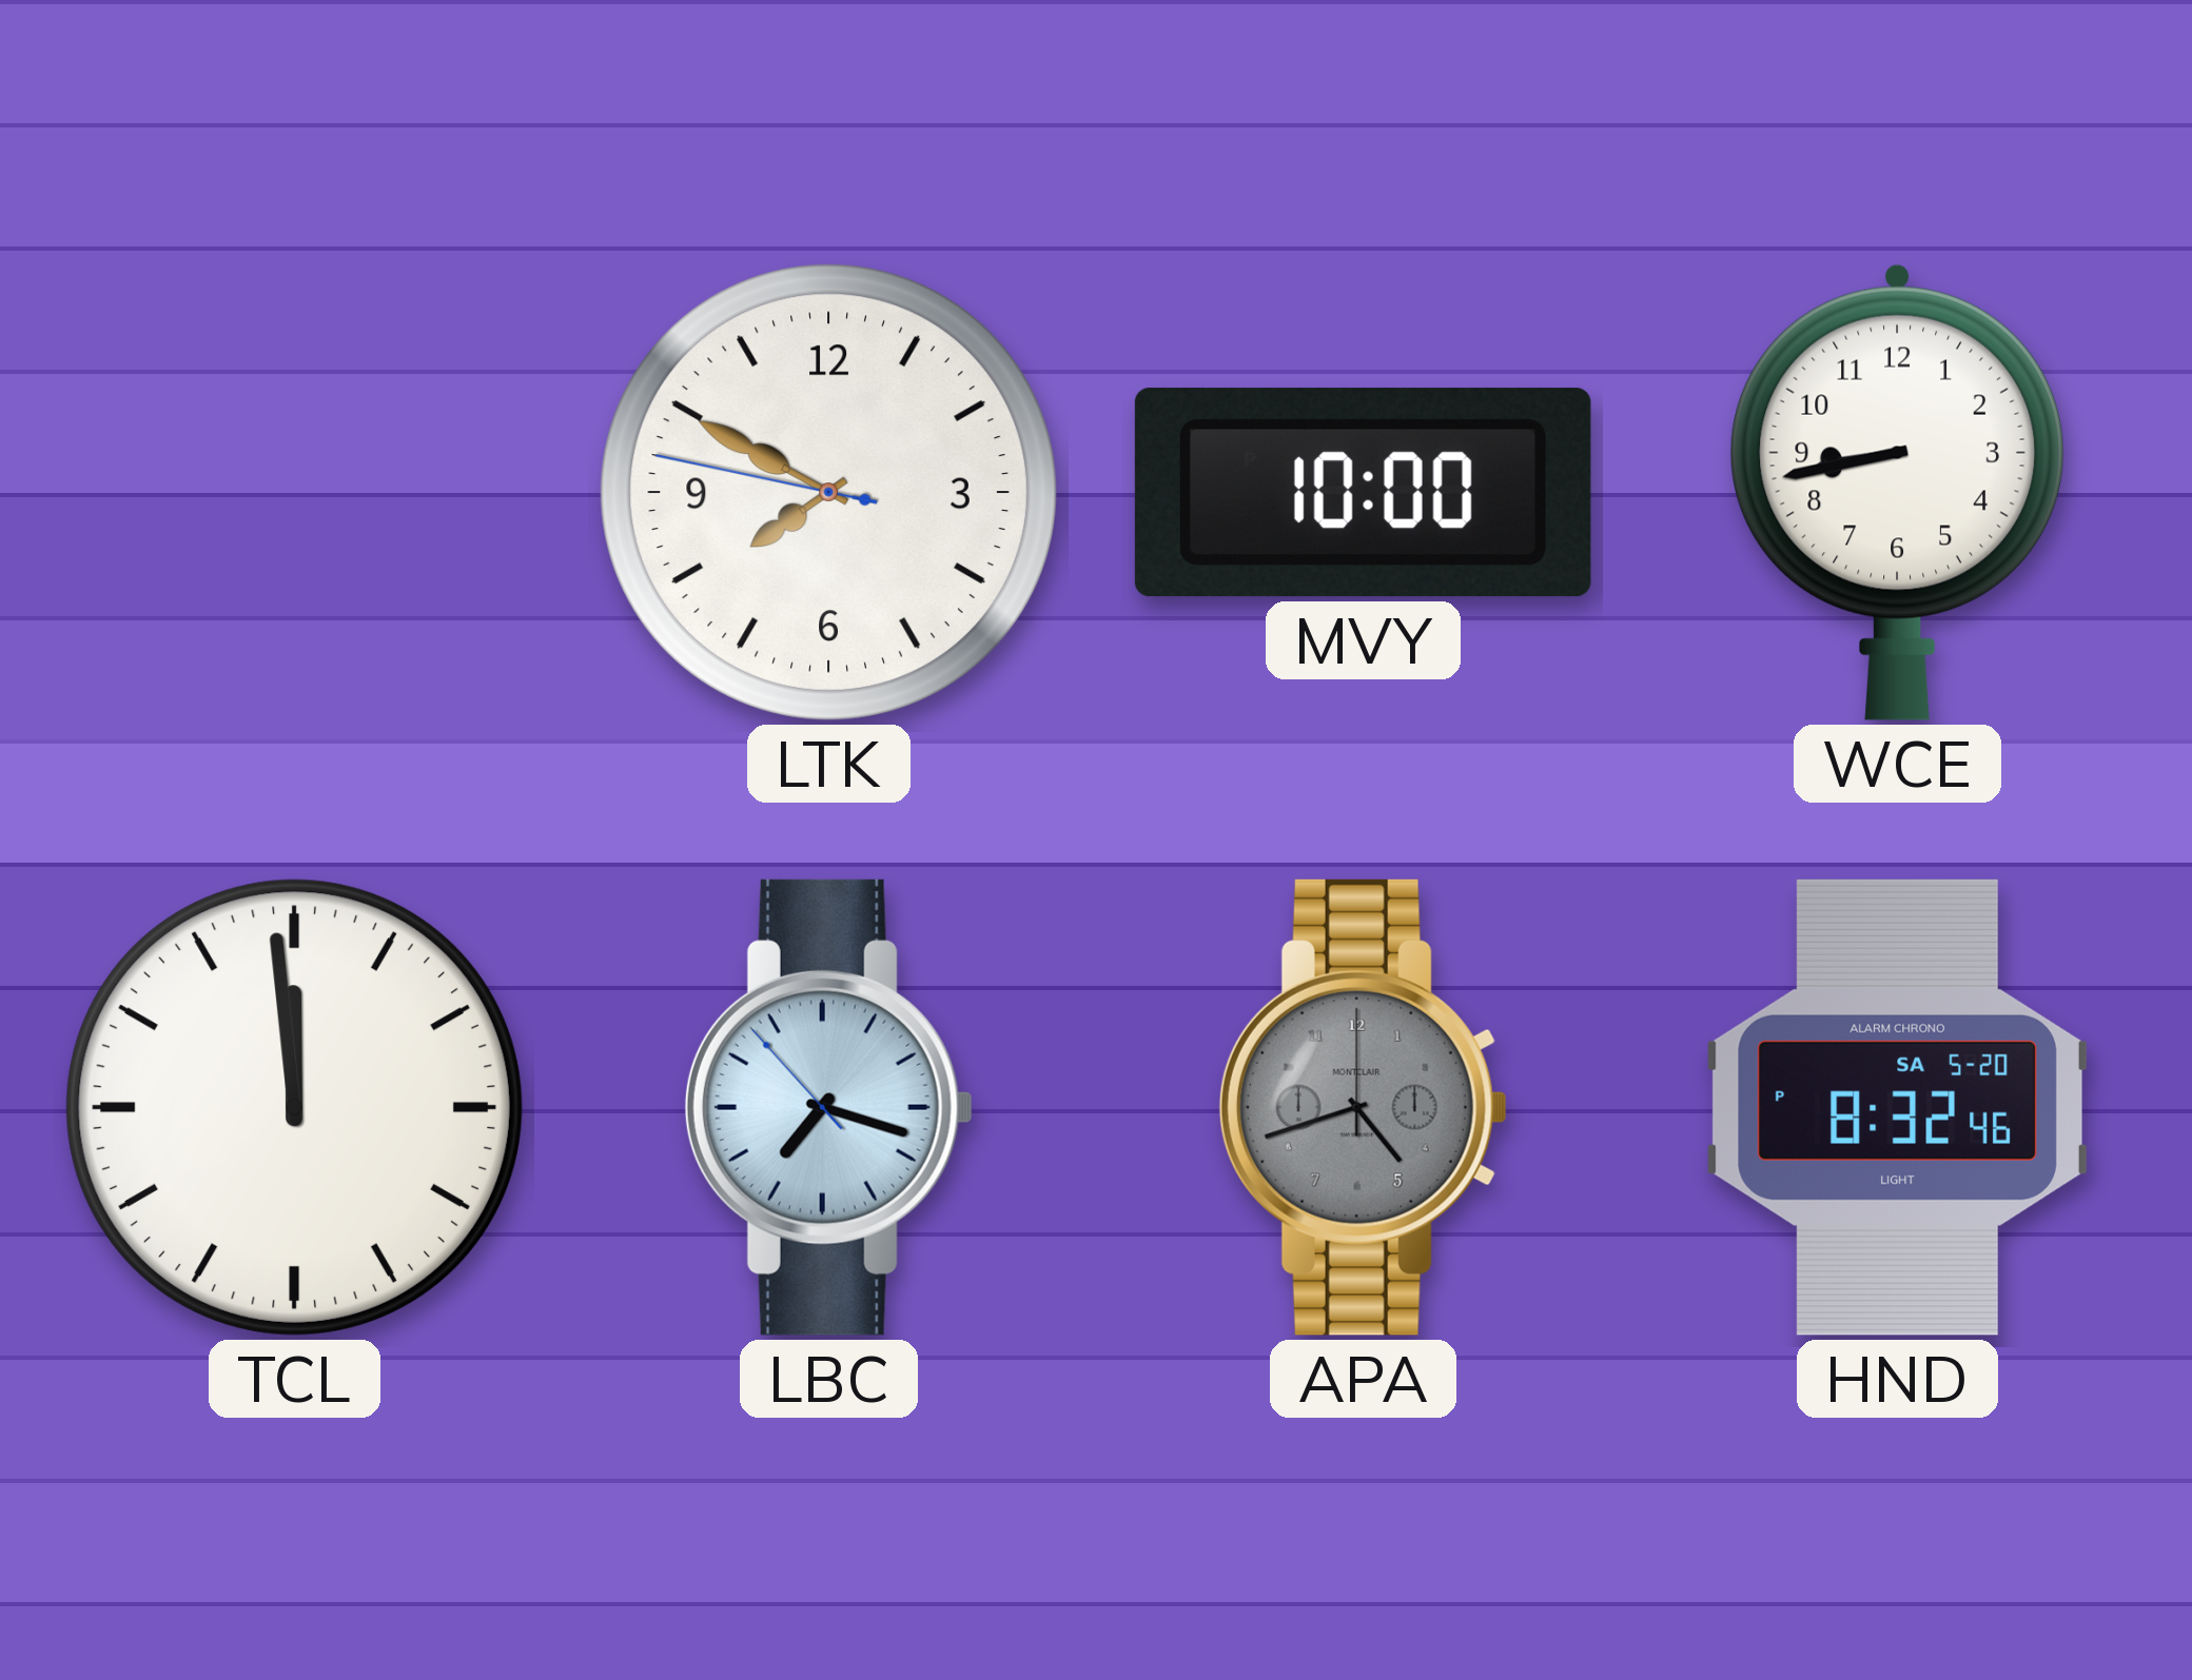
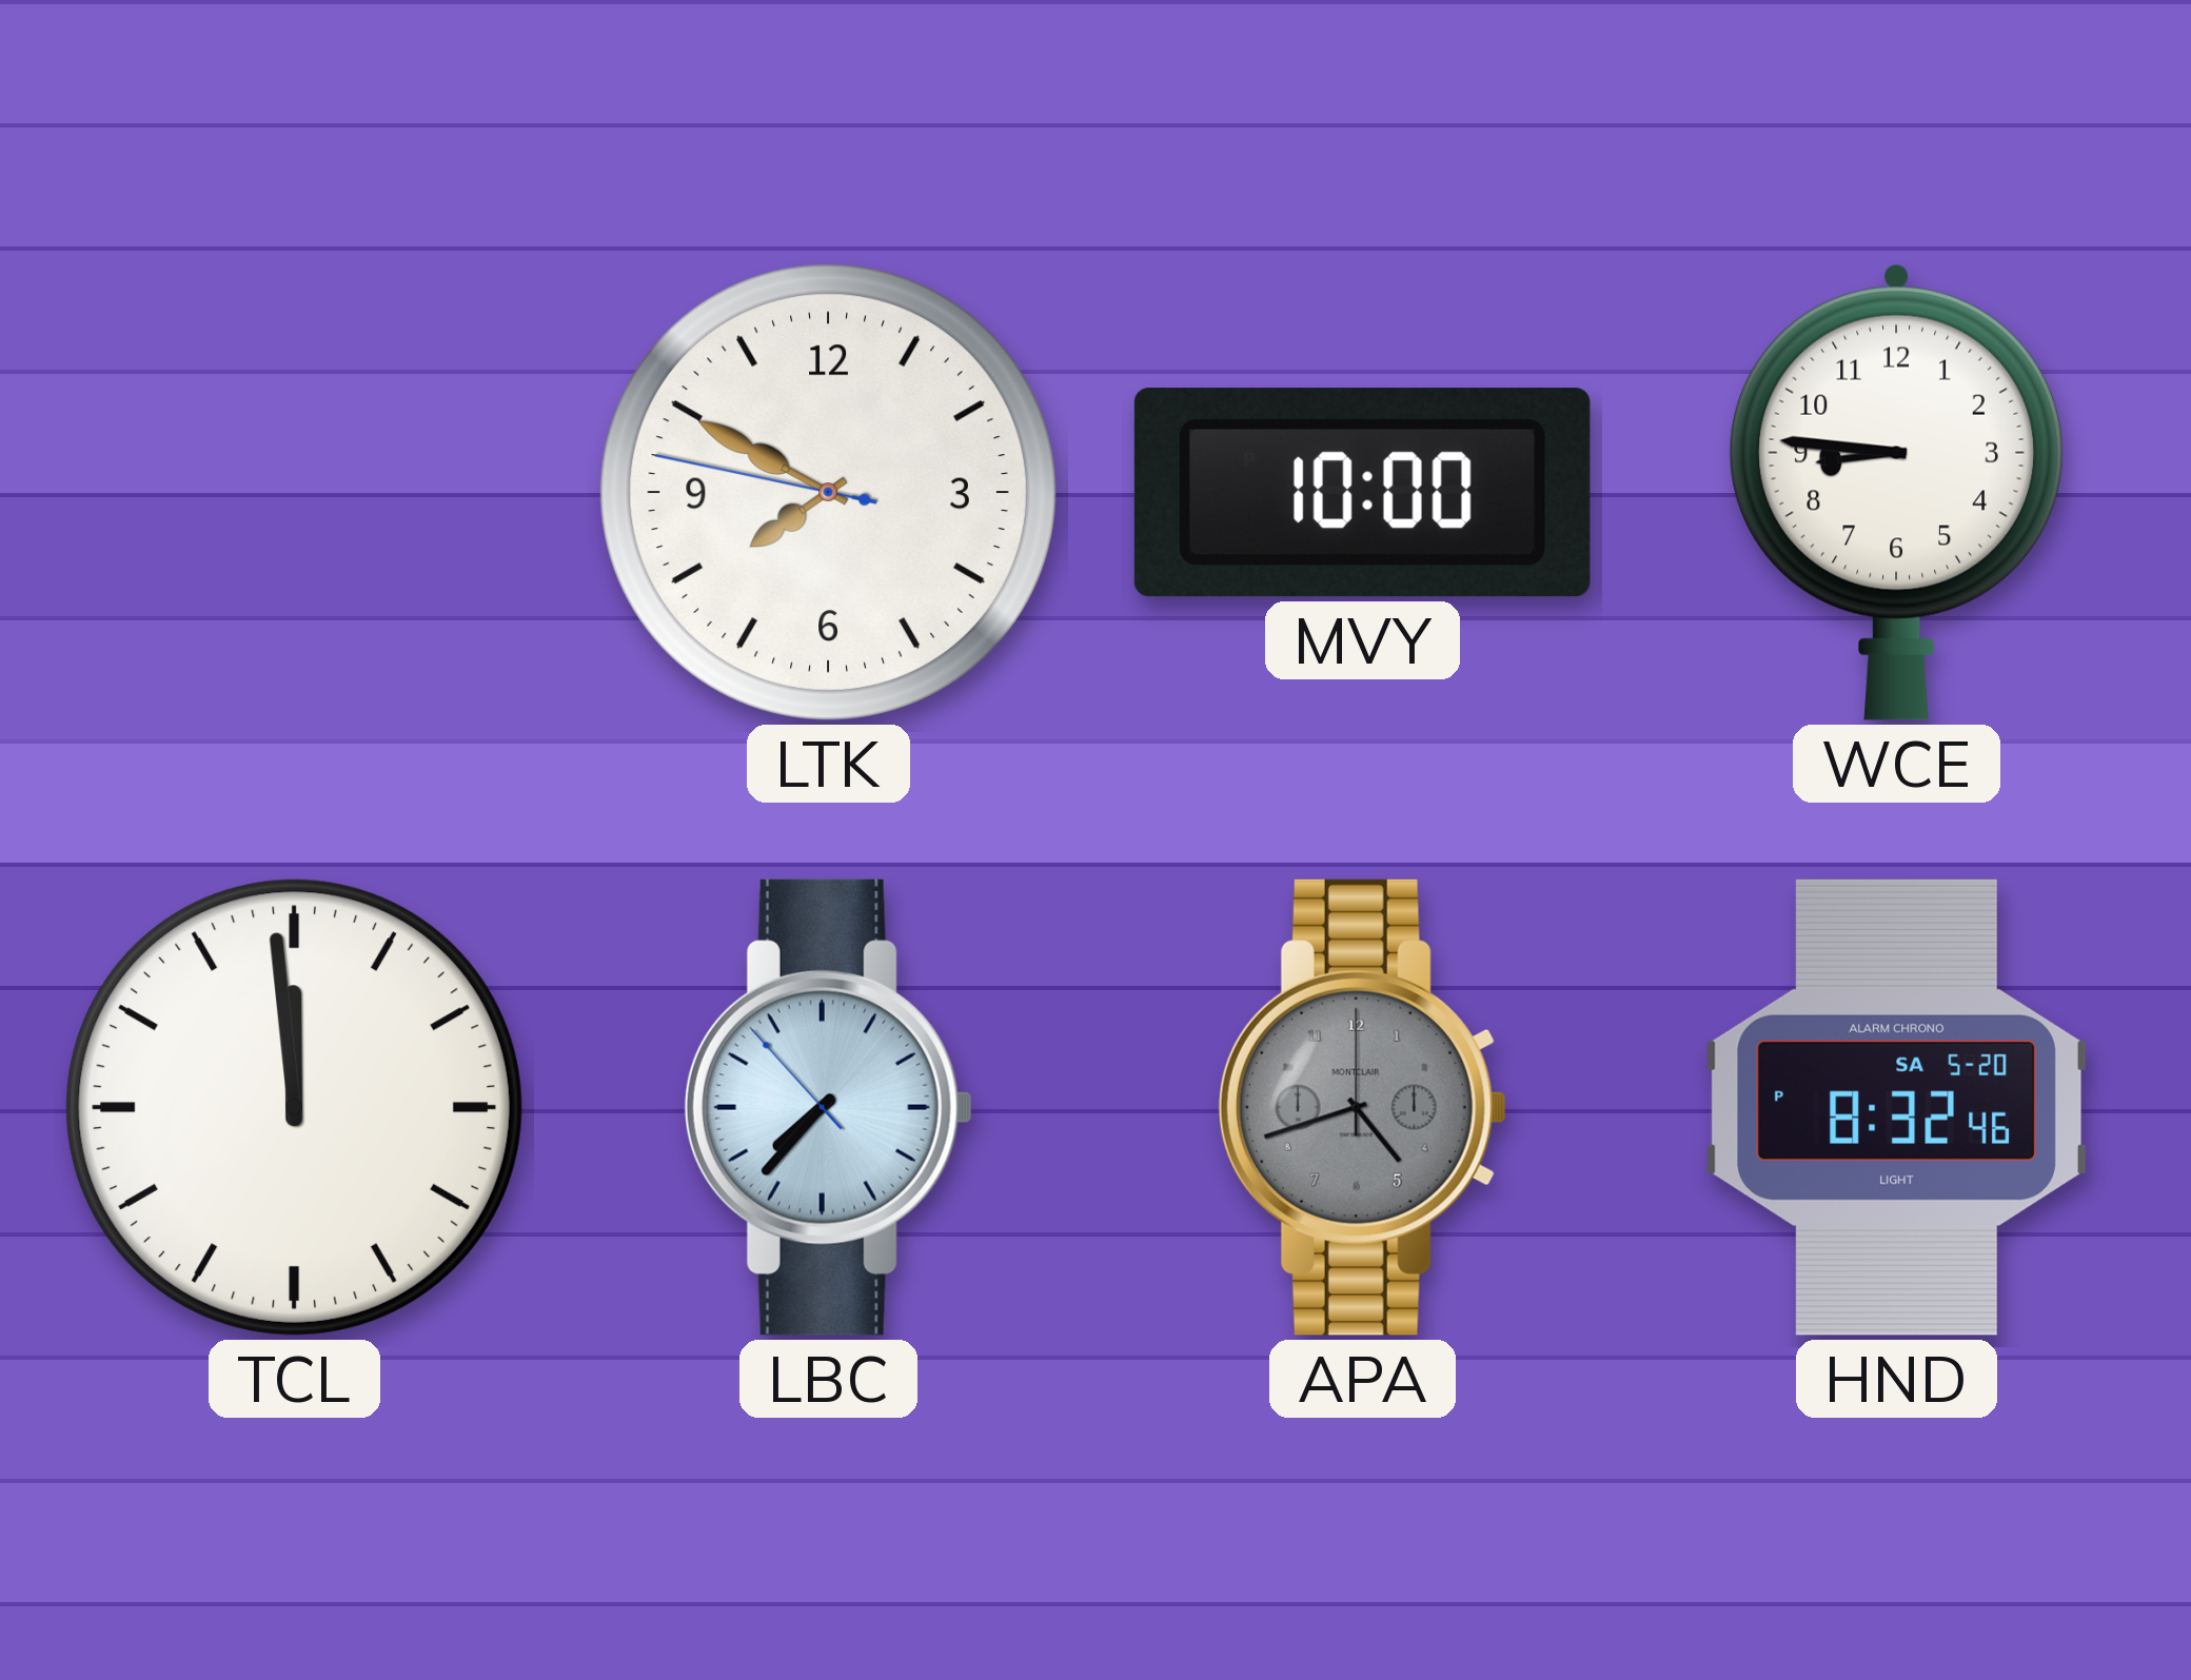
WCE: 8:43 -> 8:46
LBC: 7:17 -> 7:36
